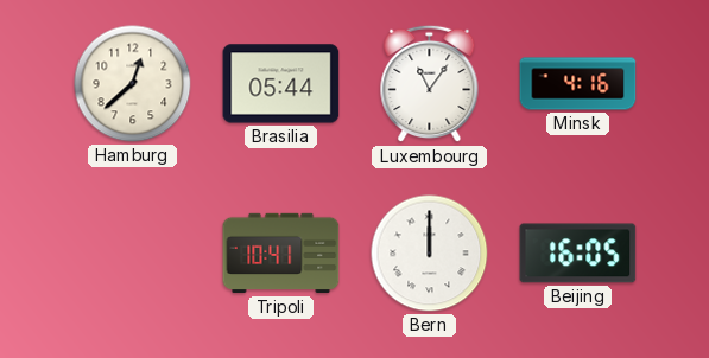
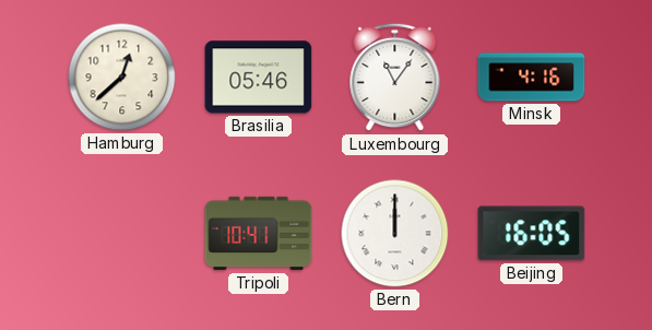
Brasilia: 05:44 -> 05:46
